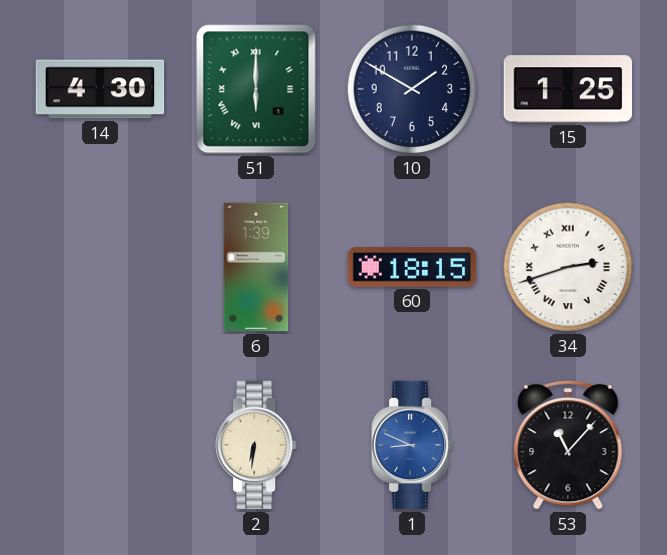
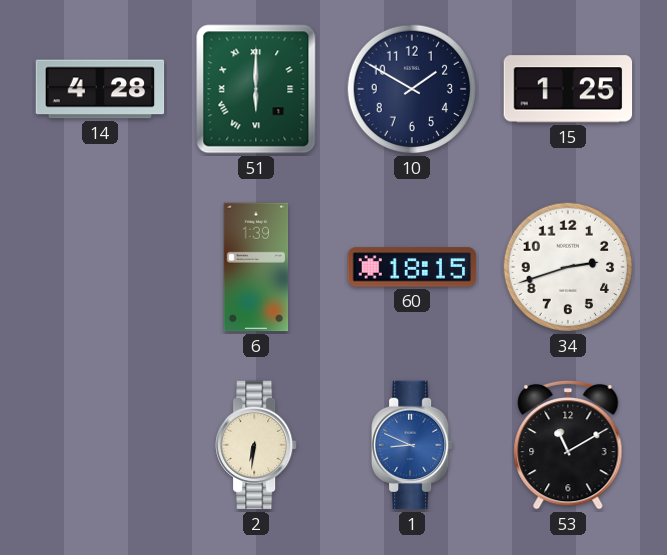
14: 4:30 -> 4:28
34 numerals: Roman -> Arabic
53: 11:07 -> 11:10
